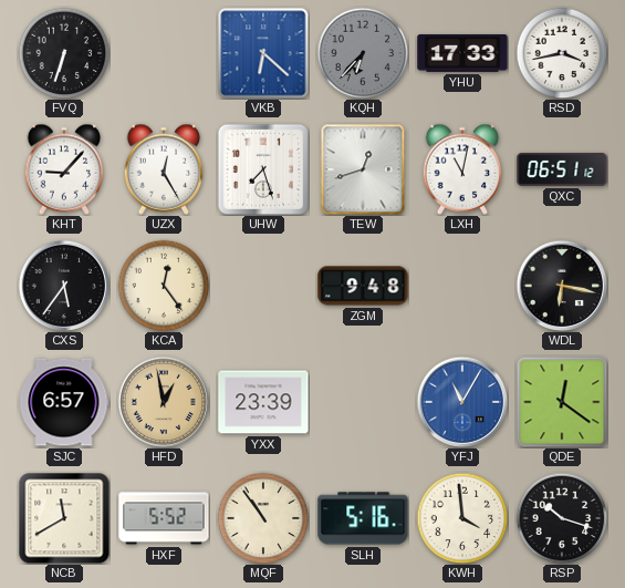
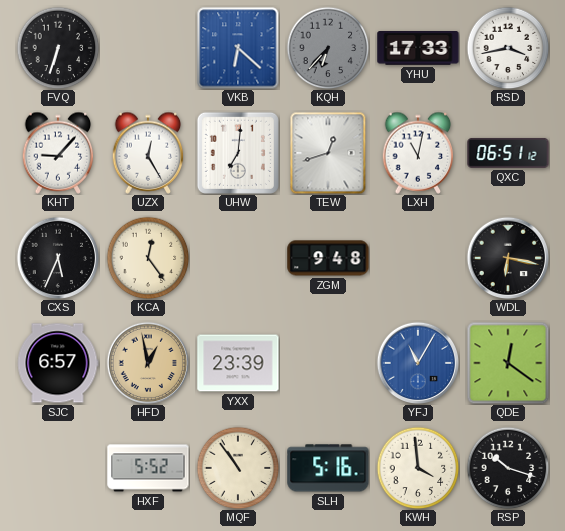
UHW: 7:27 -> 7:01
CXS: 5:36 -> 5:34
NCB: 11:40 -> none
